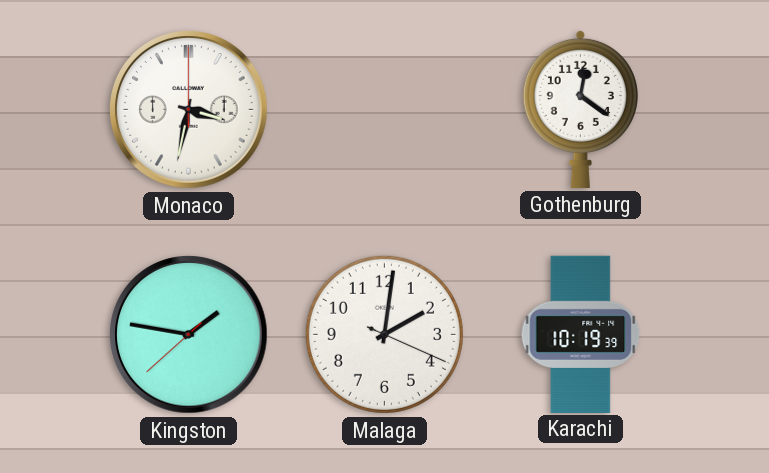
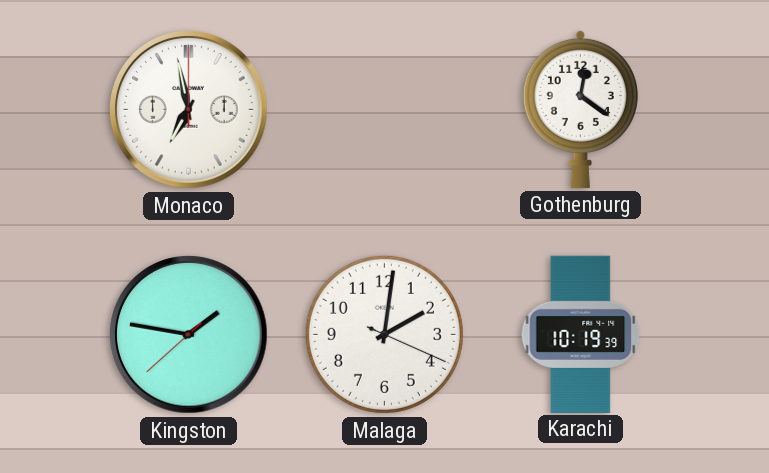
Monaco: 3:32 -> 6:58
